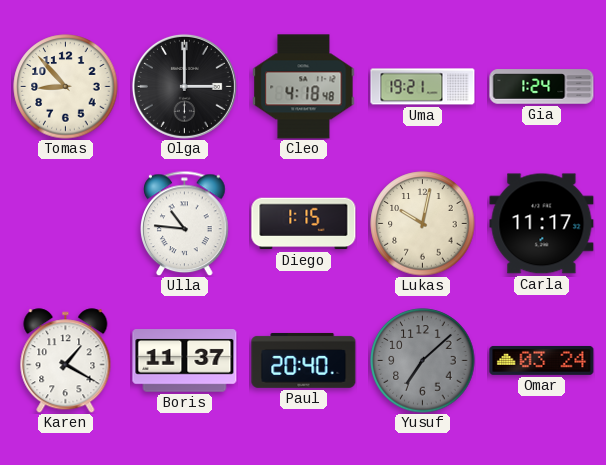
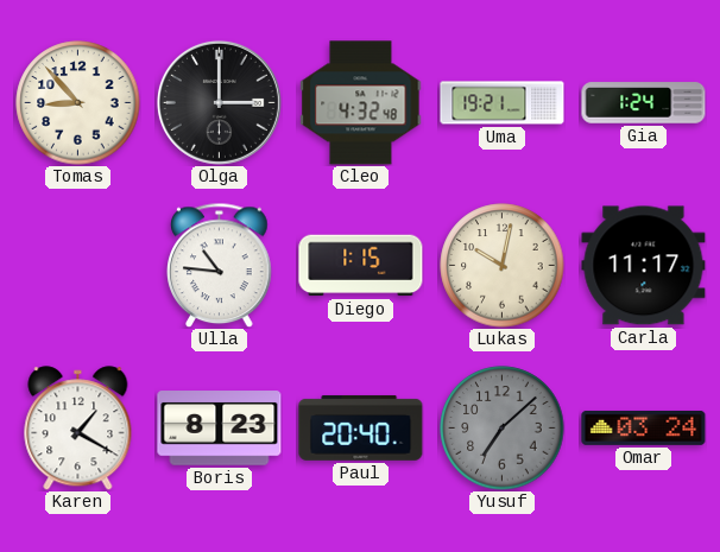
Cleo: 4:18 -> 4:32
Boris: 11:37 -> 8:23
